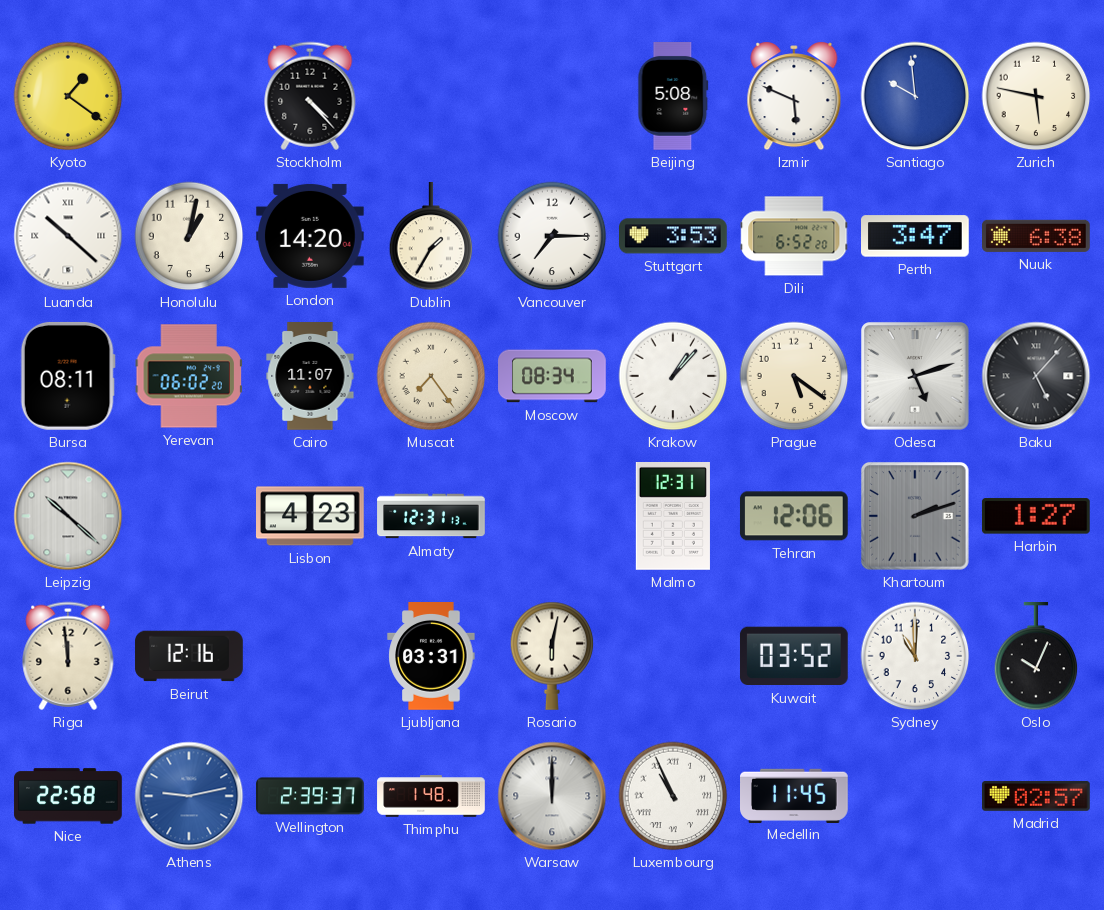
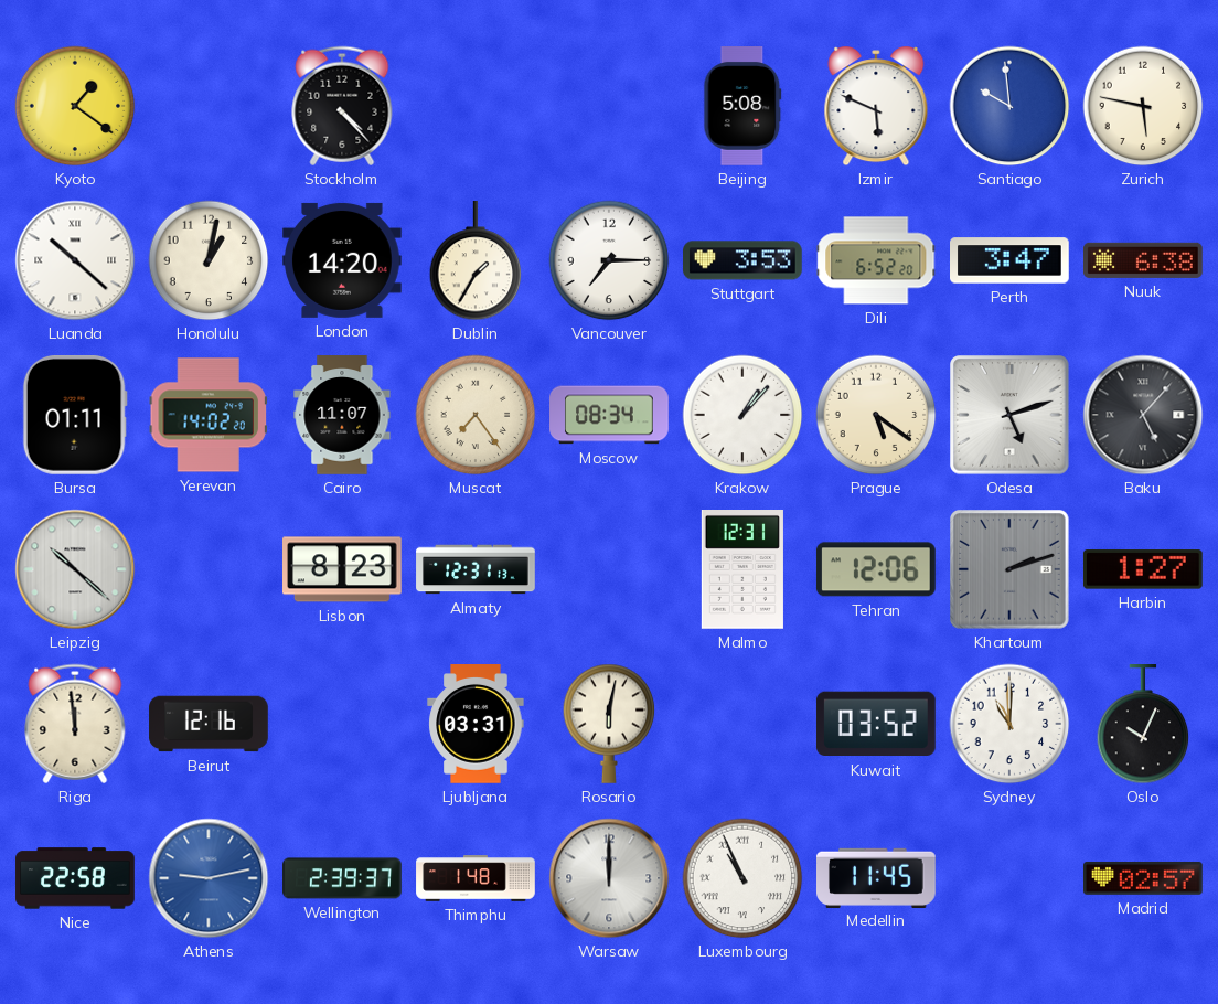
Bursa: 08:11 -> 01:11
Yerevan: 06:02 -> 14:02
Lisbon: 4:23 -> 8:23
